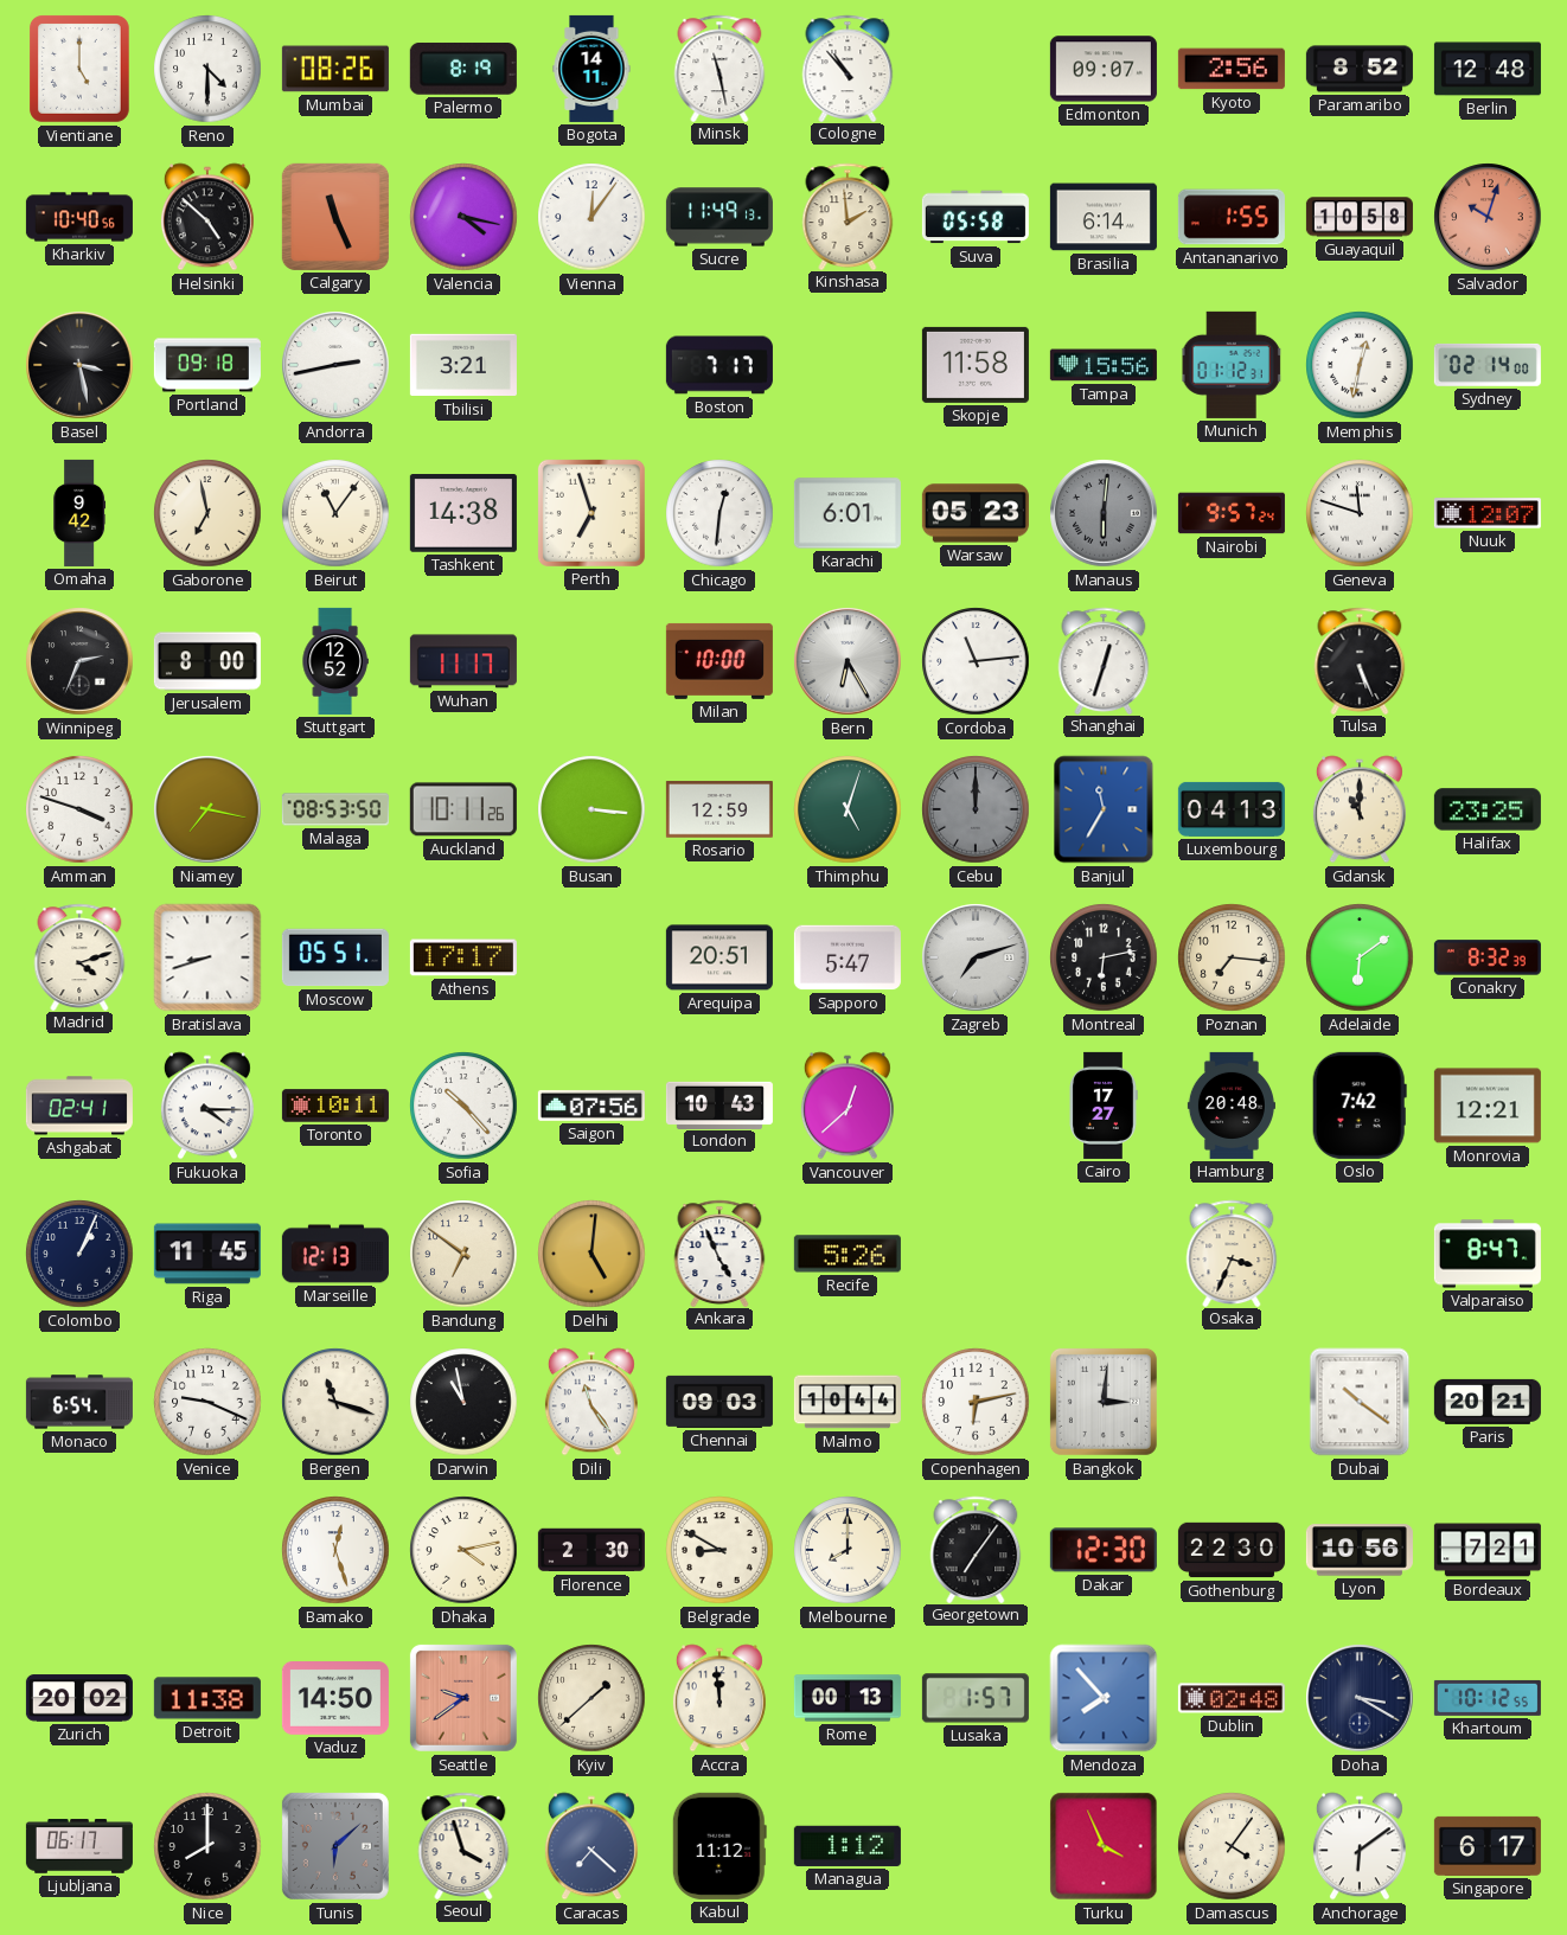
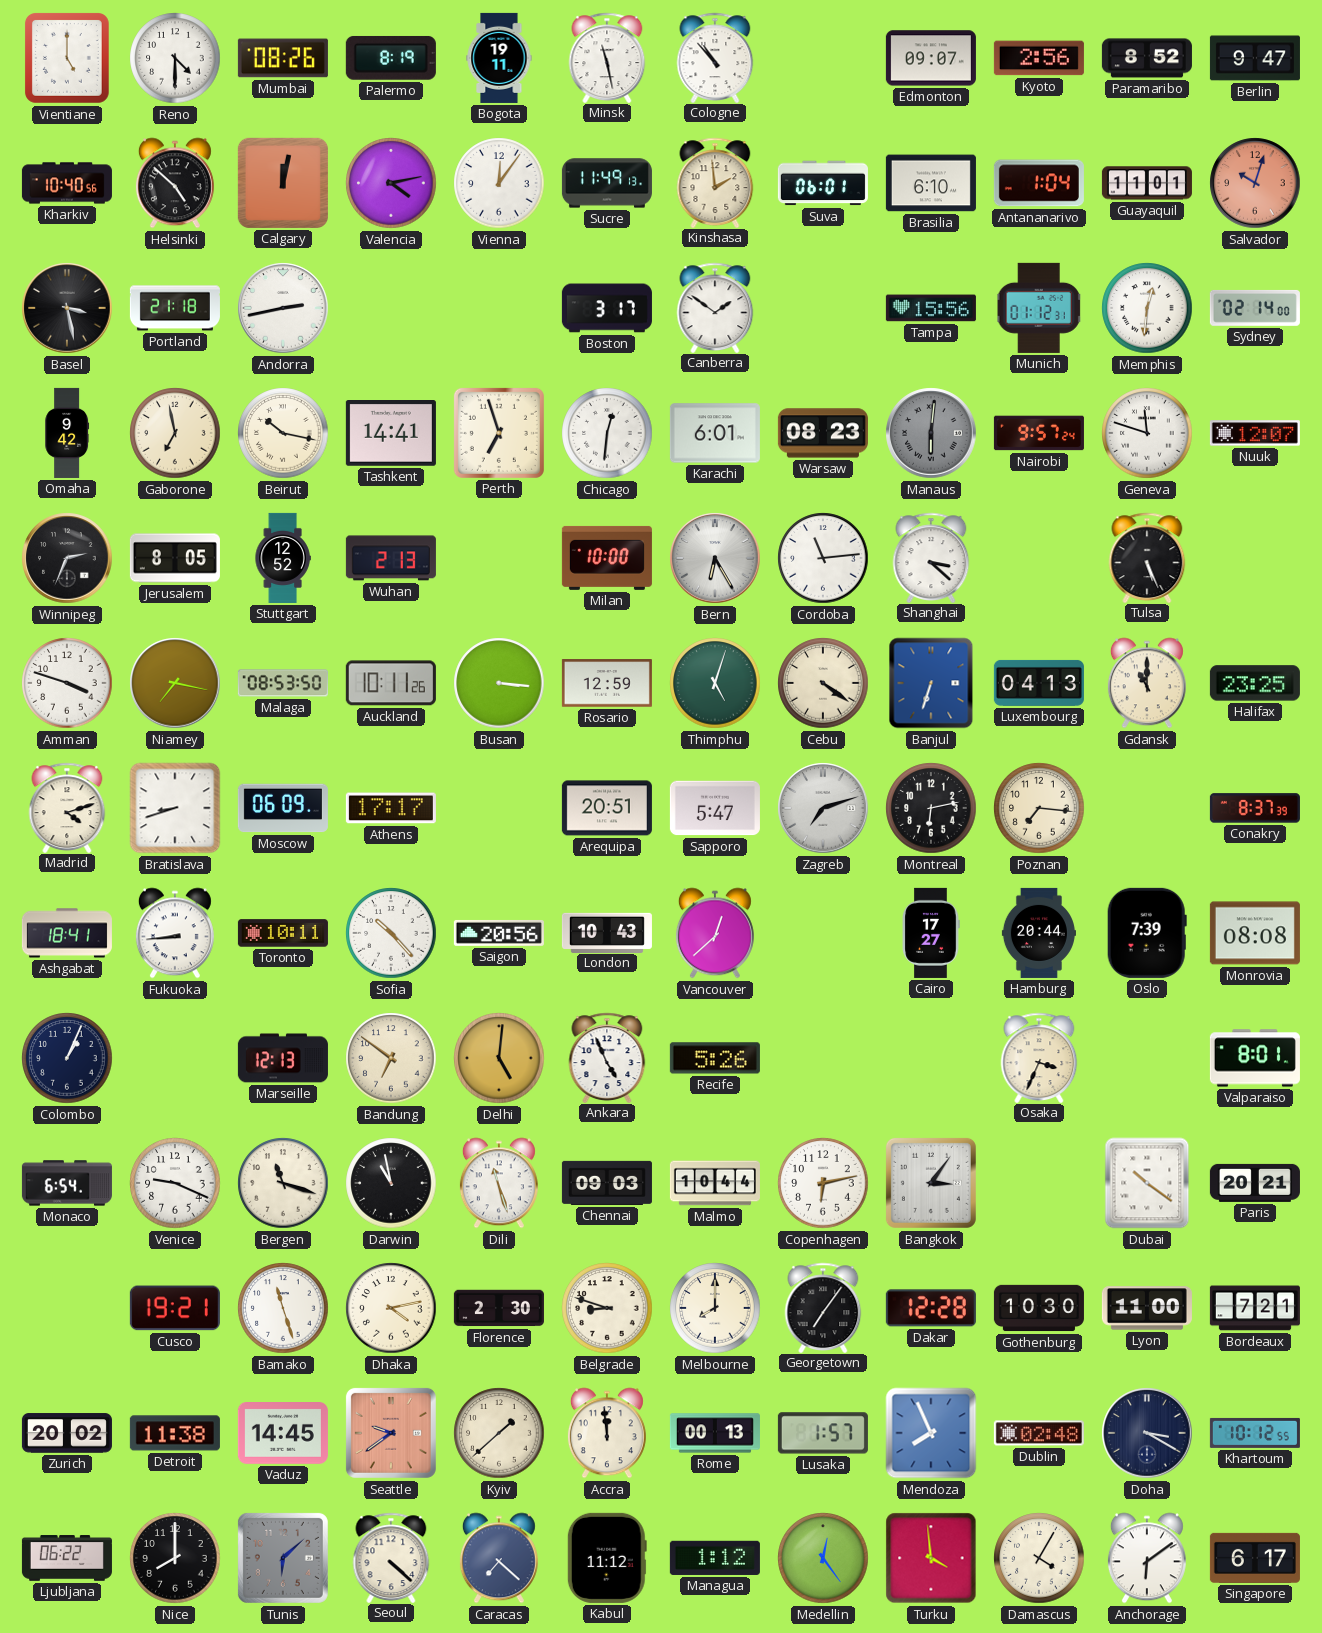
Bogota: 14:11 -> 19:11
Berlin: 12:48 -> 9:47
Calgary: 11:26 -> 12:02
Valencia: 4:17 -> 4:13
Suva: 05:58 -> 06:01
Brasilia: 6:14 -> 6:10
Antananarivo: 1:55 -> 1:04
Guayaquil: 10:58 -> 11:01
Portland: 09:18 -> 21:18
Tbilisi: 3:21 -> none
Boston: 7:17 -> 3:17
Canberra: none -> 1:51
Skopje: 11:58 -> none
Memphis: 12:32 -> 12:31
Beirut: 11:06 -> 10:17
Tashkent: 14:38 -> 14:41
Warsaw: 05:23 -> 08:23
Jerusalem: 8:00 -> 8:05
Wuhan: 11:17 -> 2:13
Shanghai: 12:33 -> 3:22
Cebu: 12:00 -> 4:21
Cebu dial: grey -> cream
Banjul: 11:35 -> 6:33
Moscow: 05:51 -> 06:09
Adelaide: 6:09 -> none
Conakry: 8:32 -> 8:37
Ashgabat: 02:41 -> 18:41
Fukuoka: 4:15 -> 8:44
Saigon: 07:56 -> 20:56
Hamburg: 20:48 -> 20:44
Oslo: 7:42 -> 7:39
Monrovia: 12:21 -> 08:08
Riga: 11:45 -> none
Valparaiso: 8:47 -> 8:01
Dili: 11:24 -> 11:27
Bangkok: 3:01 -> 3:06
Cusco: none -> 19:21
Bamako: 12:27 -> 11:27
Belgrade: 8:50 -> 8:48
Dakar: 12:30 -> 12:28
Gothenburg: 22:30 -> 10:30
Lyon: 10:56 -> 11:00
Vaduz: 14:50 -> 14:45
Mendoza: 7:53 -> 7:56
Ljubljana: 06:17 -> 06:22
Seoul: 3:57 -> 4:22
Medellin: none -> 12:24
Turku: 3:56 -> 3:59
Damascus: 4:06 -> 4:05
